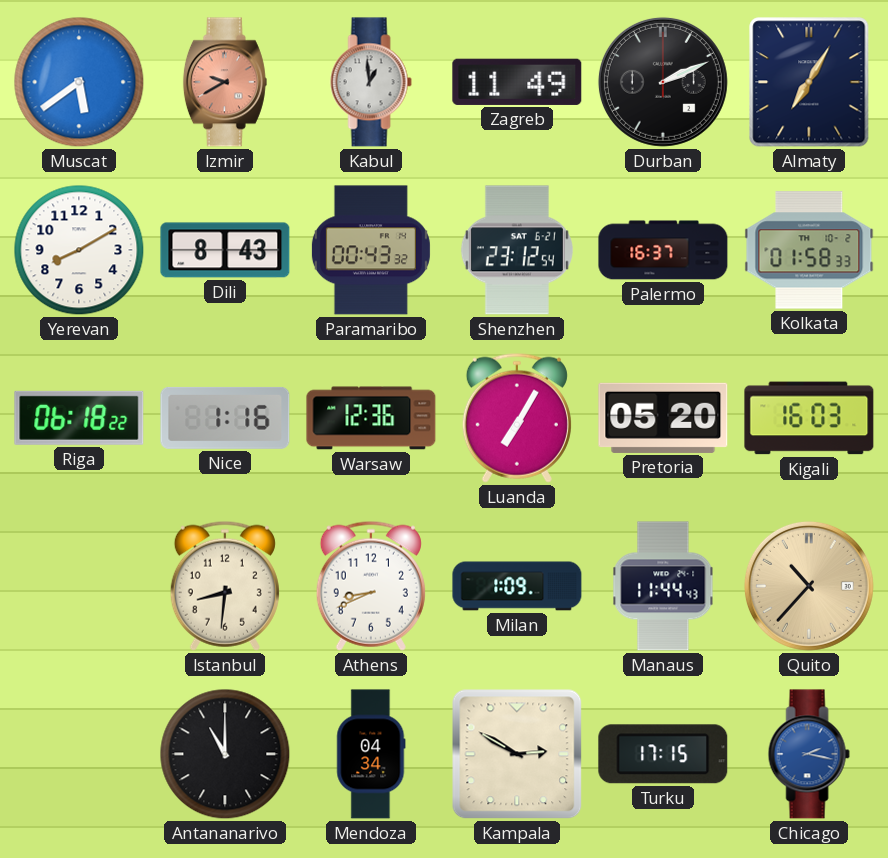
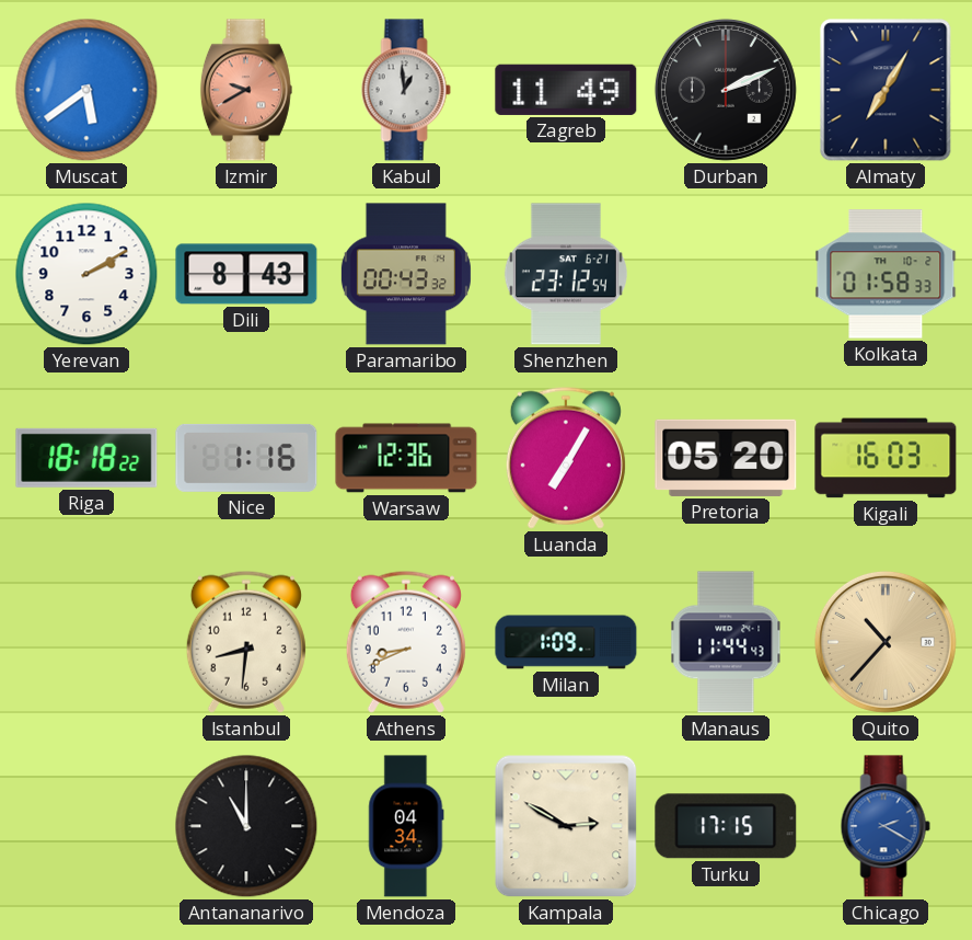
Yerevan: 8:10 -> 2:10
Palermo: 16:37 -> none
Riga: 06:18 -> 18:18
Chicago: 2:17 -> 2:20
